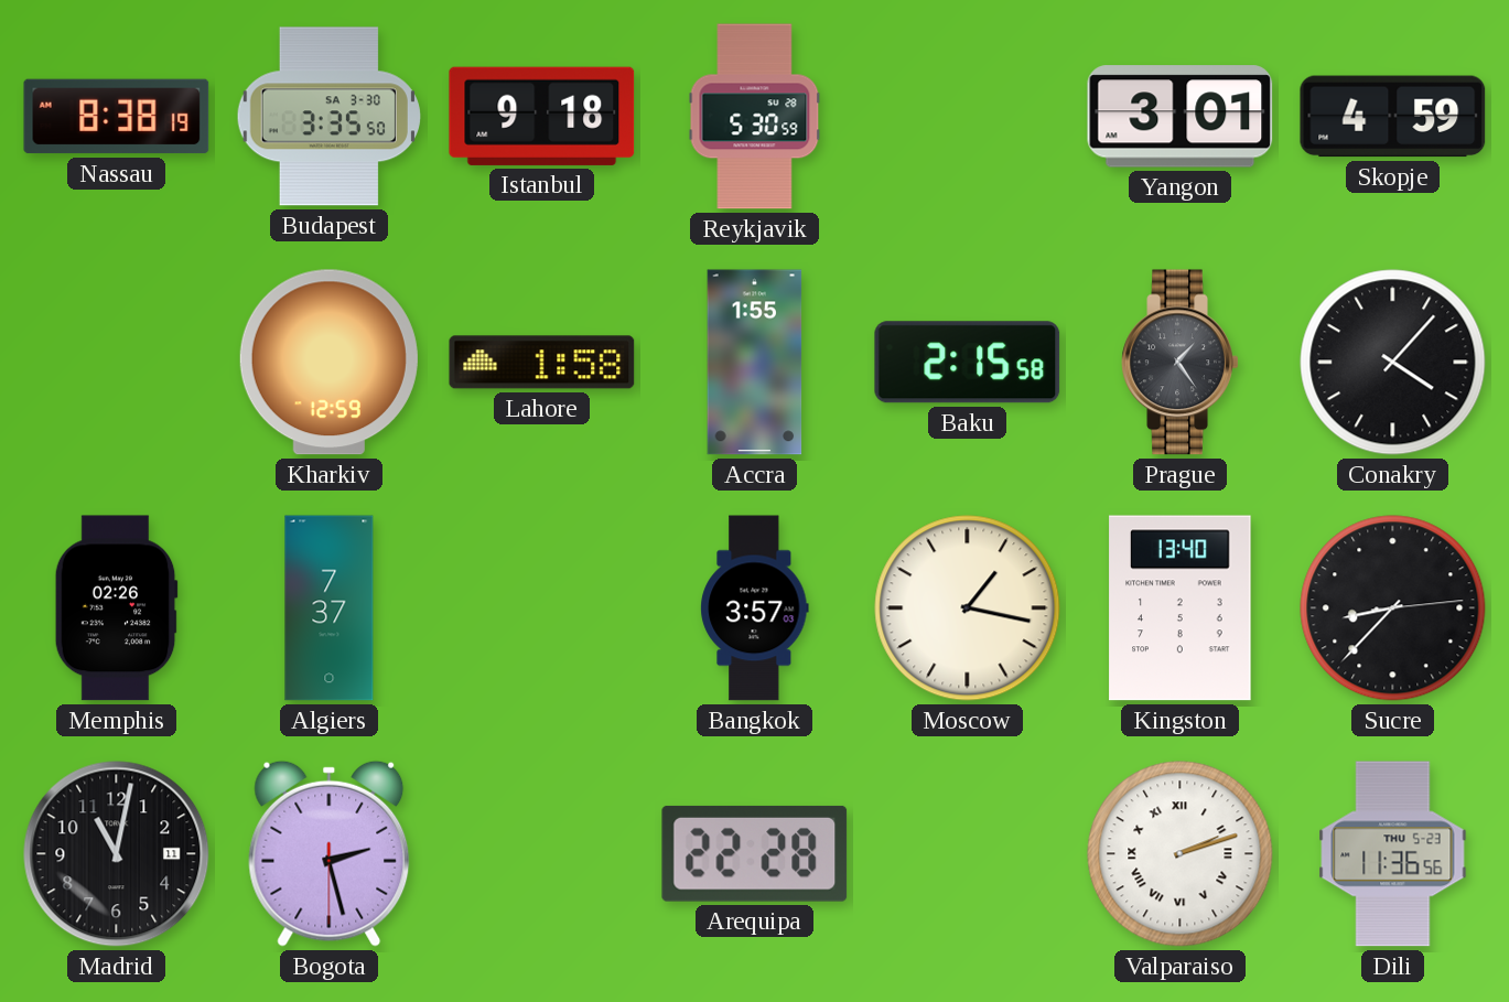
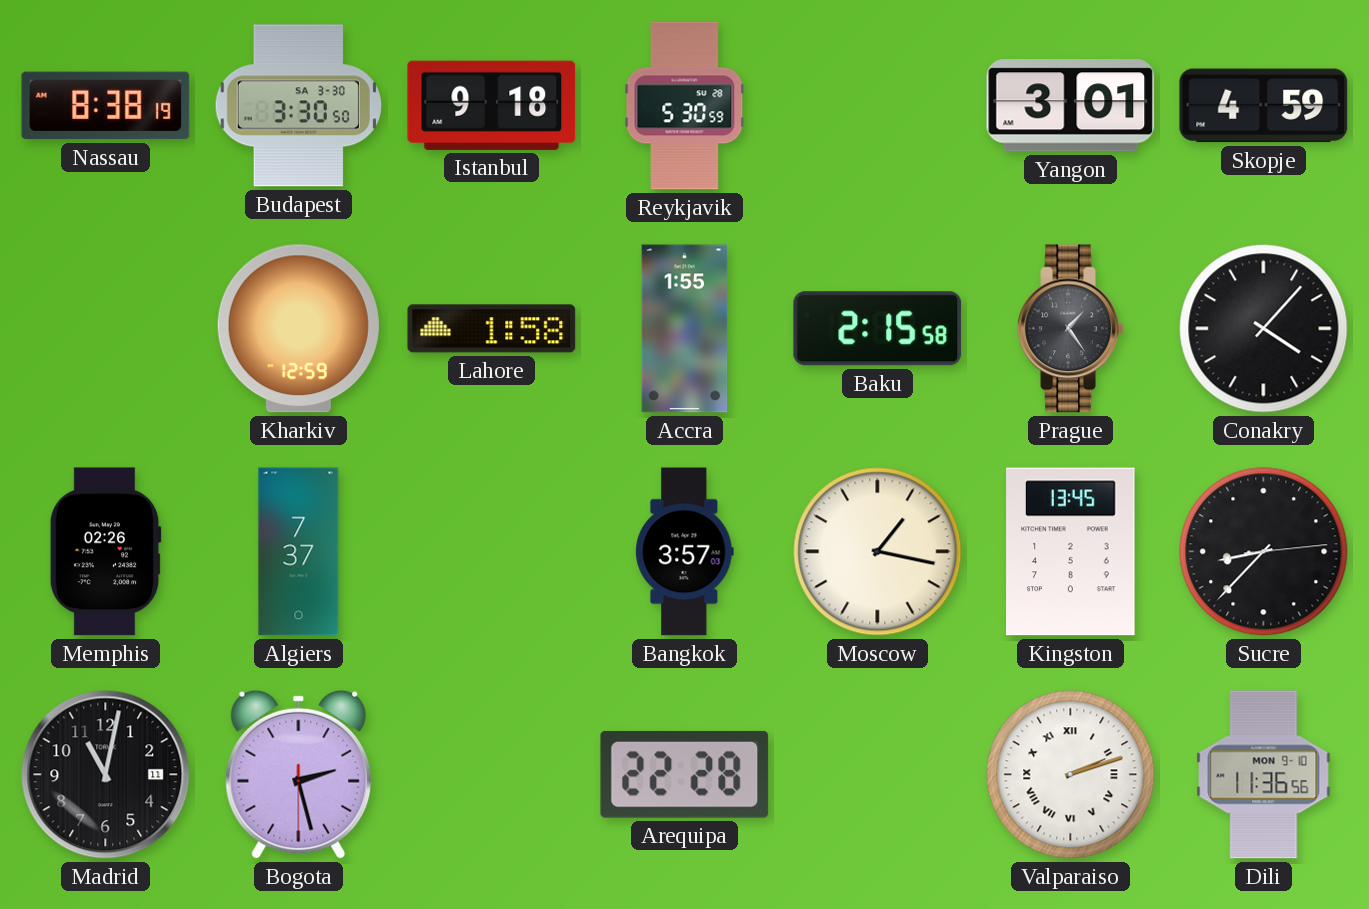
Budapest: 3:35 -> 3:30
Kingston: 13:40 -> 13:45
Dili date: THU 5-23 -> MON 9-10
